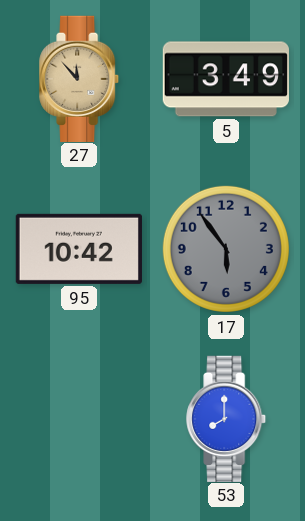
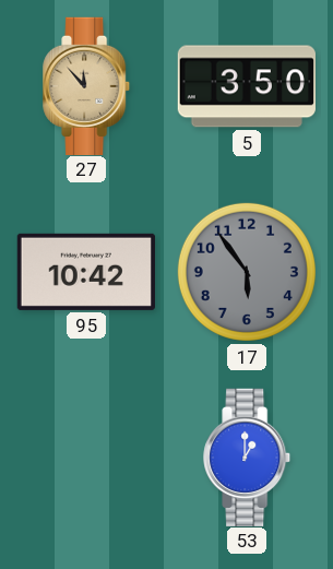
5: 3:49 -> 3:50
53: 8:00 -> 1:00
